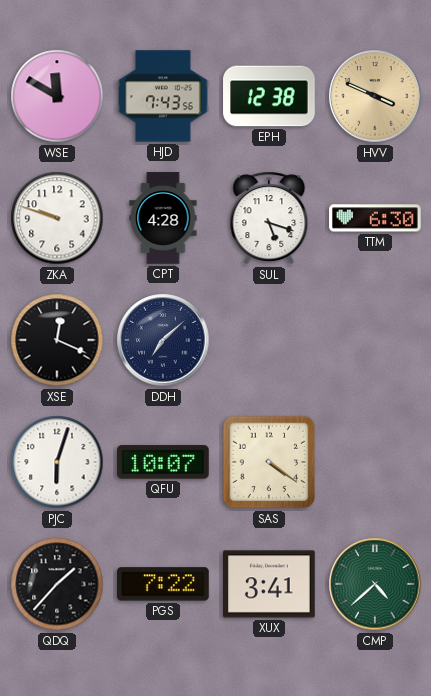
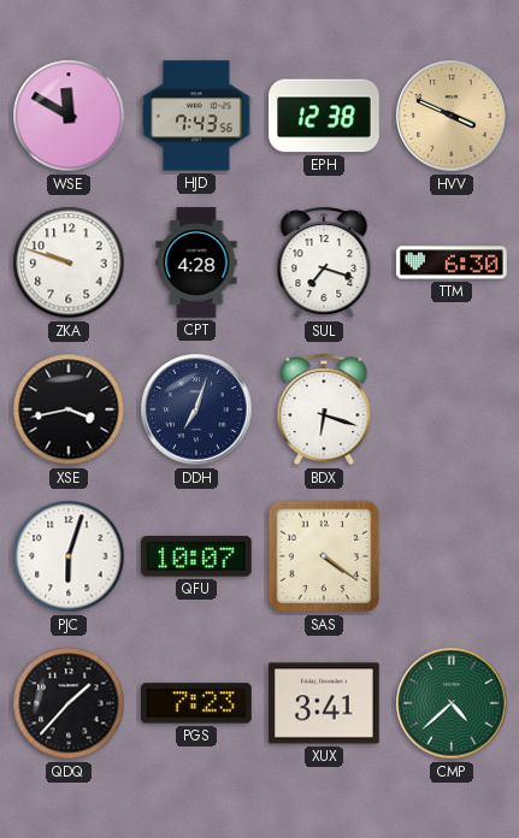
SUL: 5:18 -> 7:18
XSE: 12:19 -> 3:43
DDH: 7:08 -> 7:03
BDX: none -> 6:18
PGS: 7:22 -> 7:23
